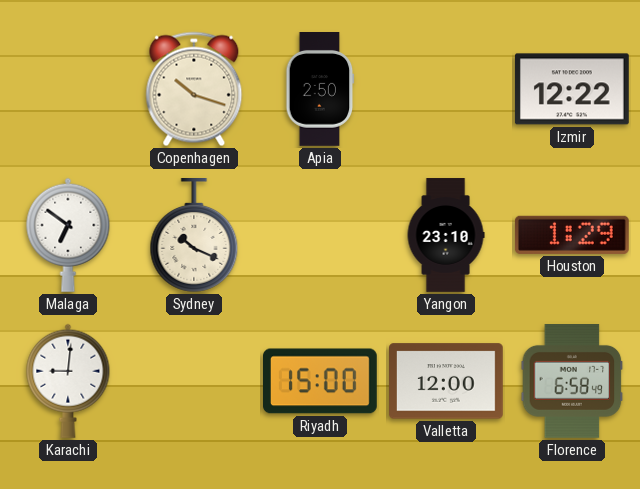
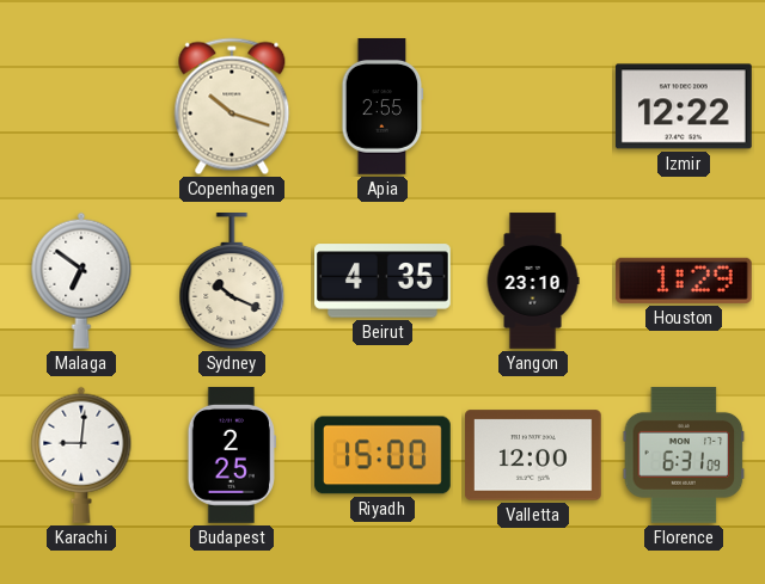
Apia: 2:50 -> 2:55
Beirut: none -> 4:35
Budapest: none -> 2:25
Florence: 6:58 -> 6:31
